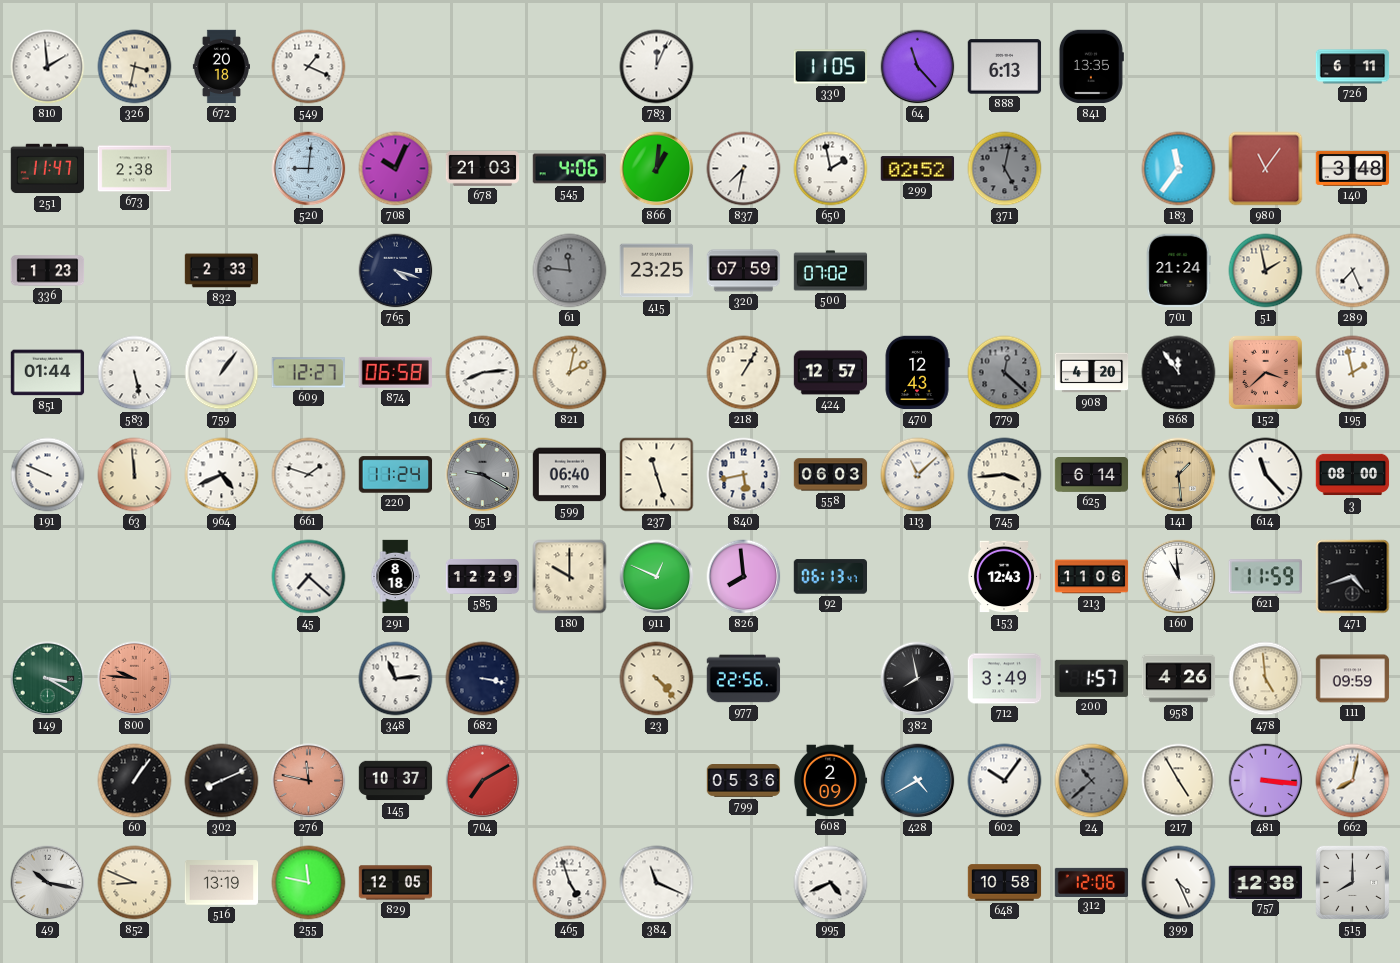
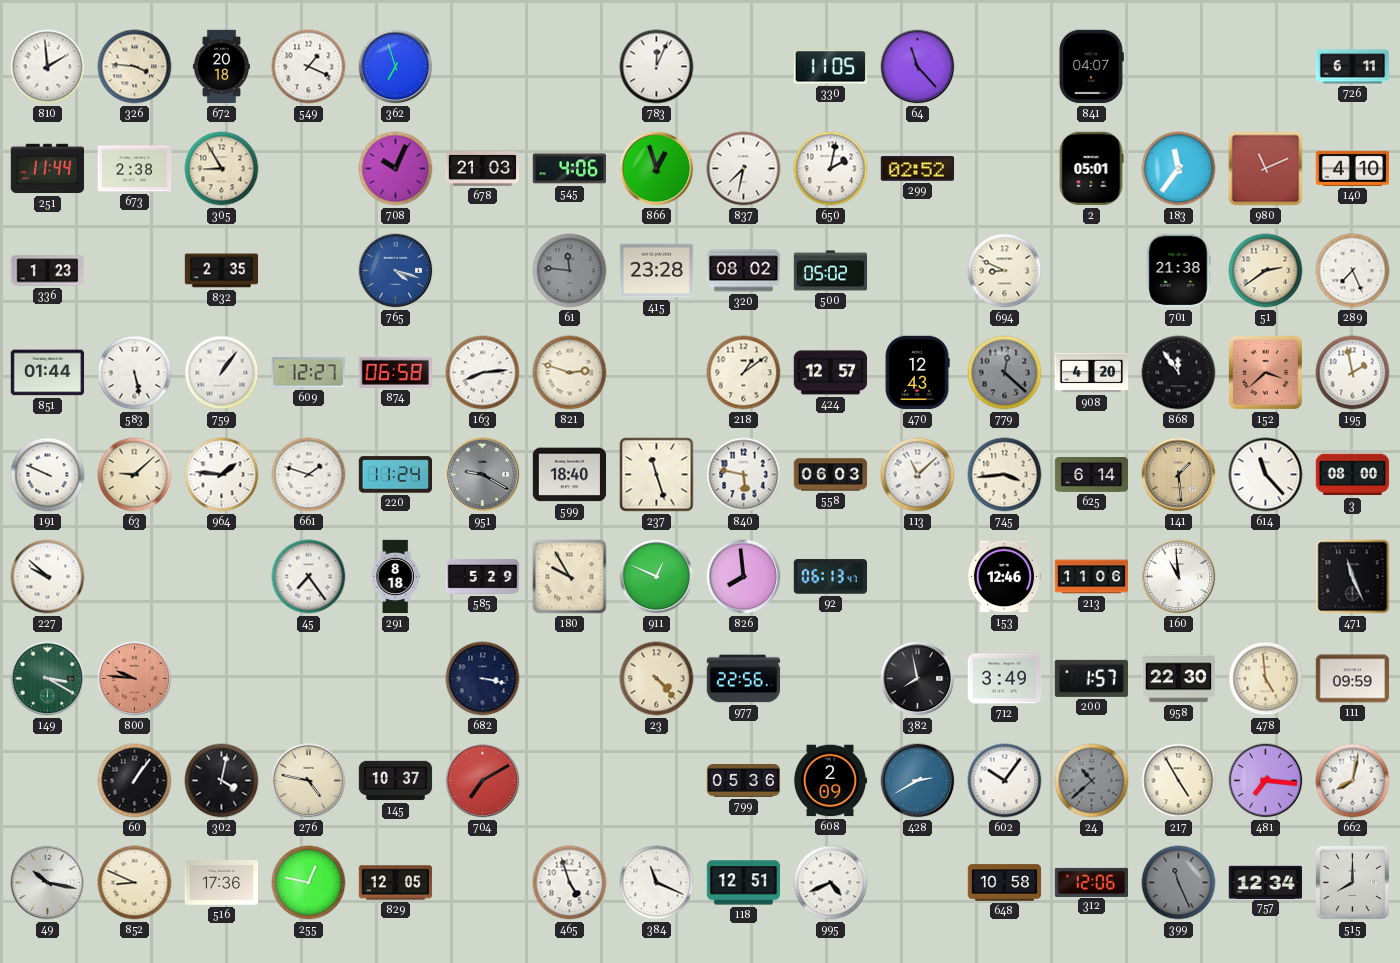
326: 3:32 -> 3:46
362: none -> 6:57
888: 6:13 -> none
841: 13:35 -> 04:07
251: 11:47 -> 11:44
305: none -> 8:55
520: 9:01 -> none
866: 1:01 -> 12:57
650: 1:58 -> 2:02
371: 5:02 -> none
2: none -> 05:01
980: 11:06 -> 11:11
140: 3:48 -> 4:10
832: 2:33 -> 2:35
765 dial: navy -> blue
415: 23:25 -> 23:28
320: 07:59 -> 08:02
500: 07:02 -> 05:02
694: none -> 8:49
701: 21:24 -> 21:38
51: 1:58 -> 2:39
821: 2:02 -> 2:48
218: 1:05 -> 1:09
63: 11:59 -> 9:08
964: 4:41 -> 1:46
599: 06:40 -> 18:40
840: 5:43 -> 5:47
227: none -> 9:52
45: 7:22 -> 7:24
585: 12:29 -> 5:29
180: 10:00 -> 9:55
153: 12:43 -> 12:46
621: 11:59 -> none
471: 4:42 -> 11:26
348: 11:14 -> none
958: 4:26 -> 22:30
302: 8:11 -> 4:02
276: 11:47 -> 4:47
276 dial: salmon -> cream
428: 4:40 -> 2:40
481: 3:16 -> 7:16
516: 13:19 -> 17:36
255: 11:47 -> 12:47
118: none -> 12:51
399: 4:26 -> 11:26
399 dial: white -> grey
757: 12:38 -> 12:34
